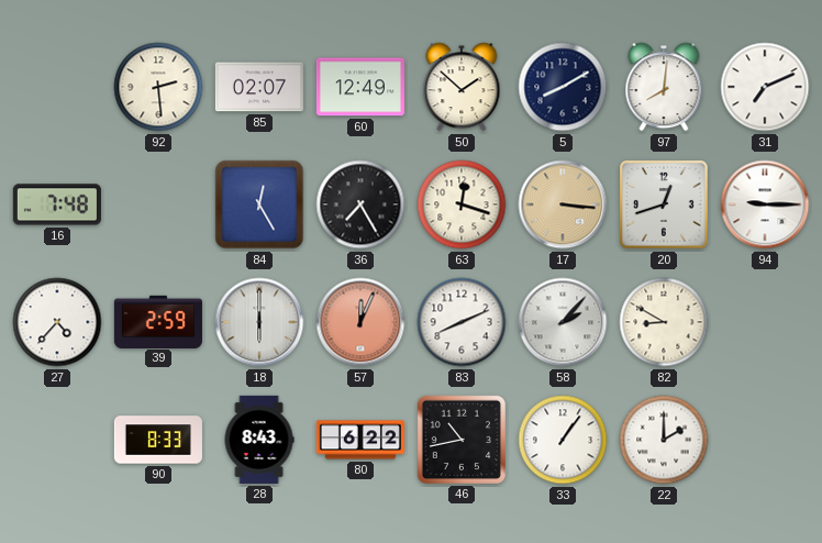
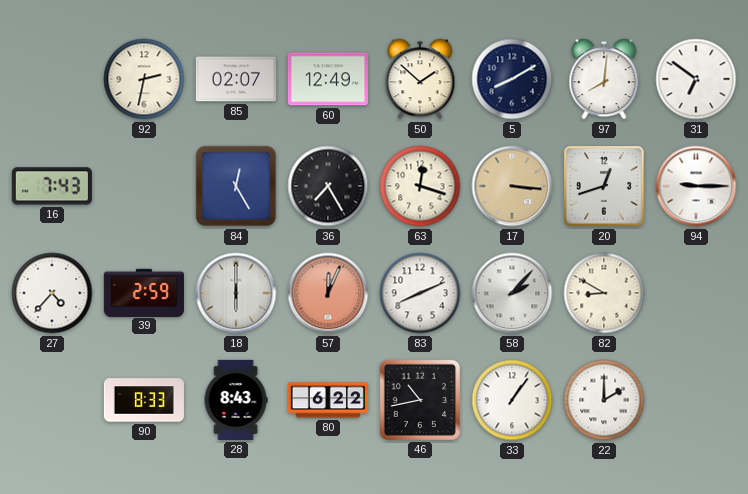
92: 2:29 -> 2:32
31: 7:11 -> 6:51
16: 7:48 -> 7:43
